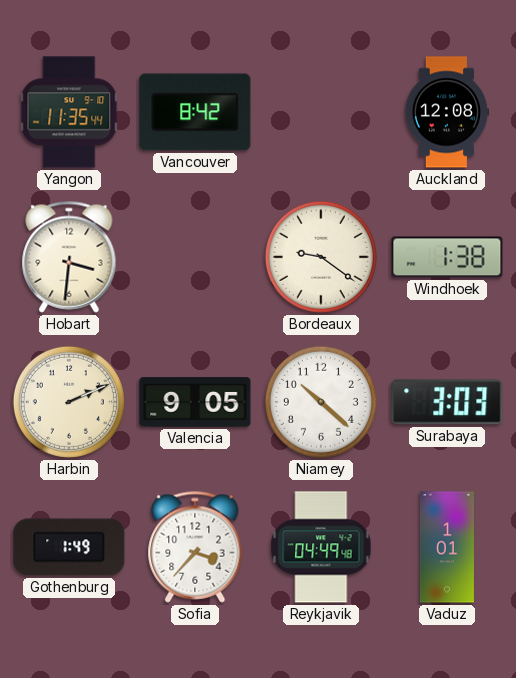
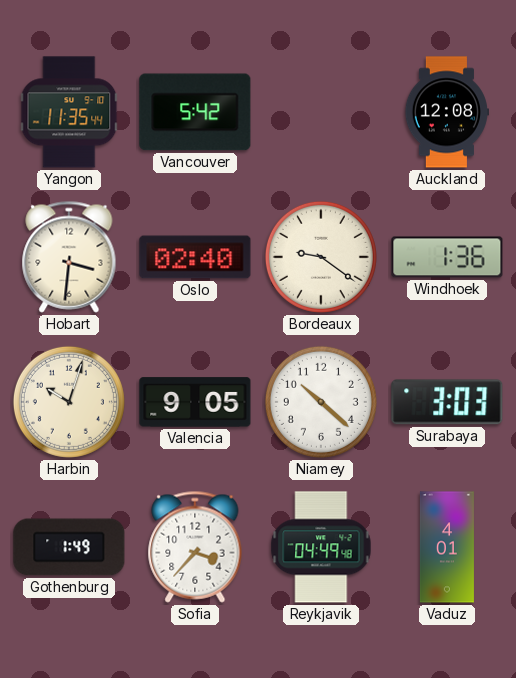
Vancouver: 8:42 -> 5:42
Oslo: none -> 02:40
Windhoek: 1:38 -> 1:36
Harbin: 2:11 -> 10:03
Vaduz: 1:01 -> 4:01
